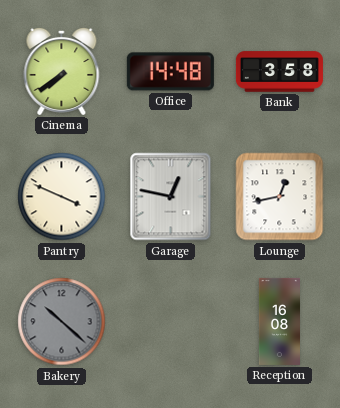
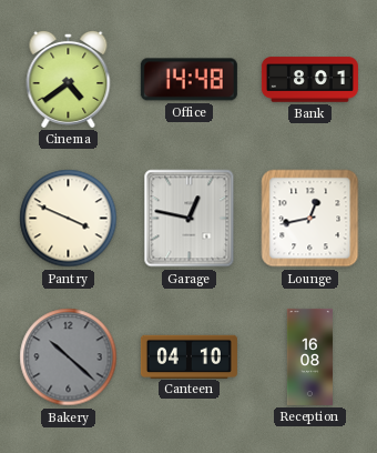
Cinema: 7:39 -> 4:39
Bank: 3:58 -> 8:01
Canteen: none -> 04:10
